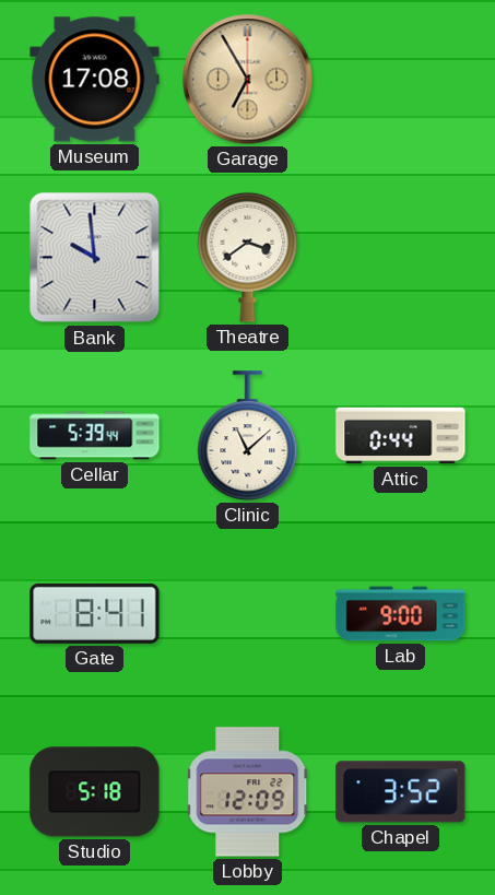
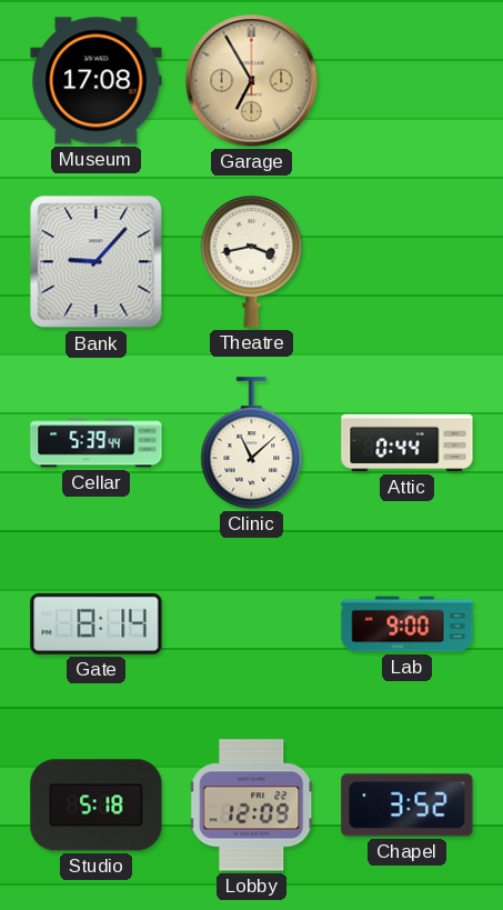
Bank: 9:59 -> 9:07
Theatre: 3:39 -> 3:43
Gate: 8:41 -> 8:14
